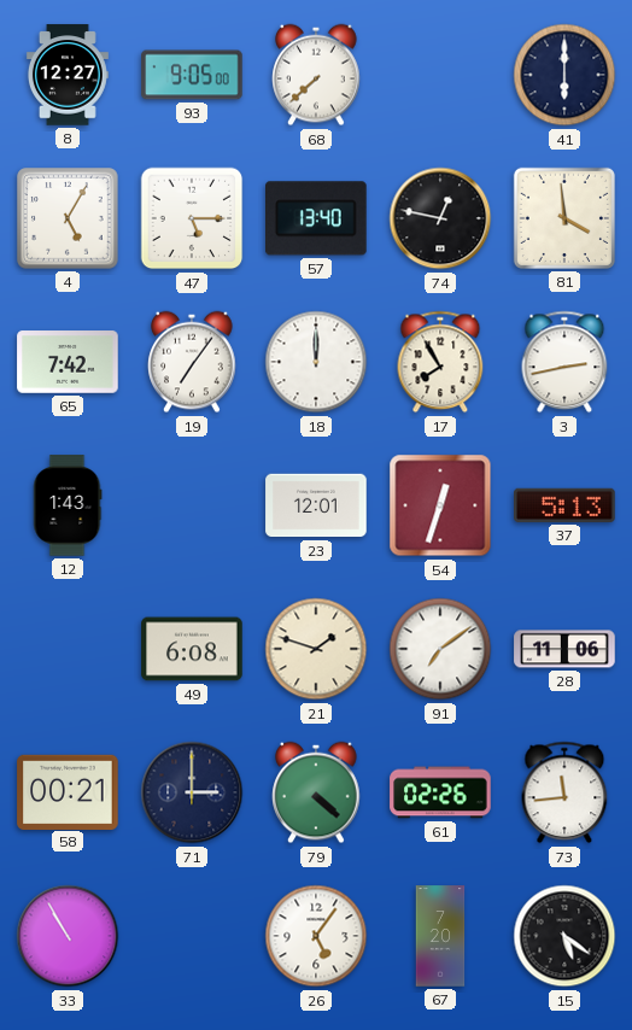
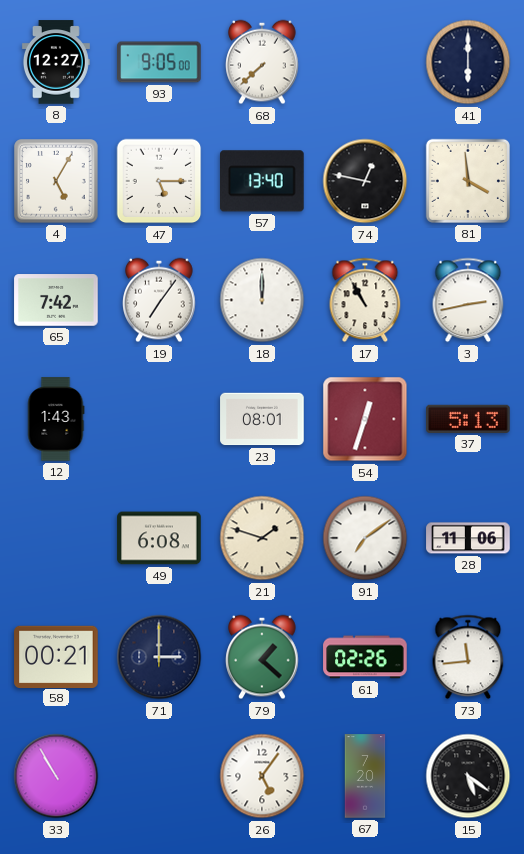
17: 7:55 -> 10:55
23: 12:01 -> 08:01
79: 4:22 -> 1:22
